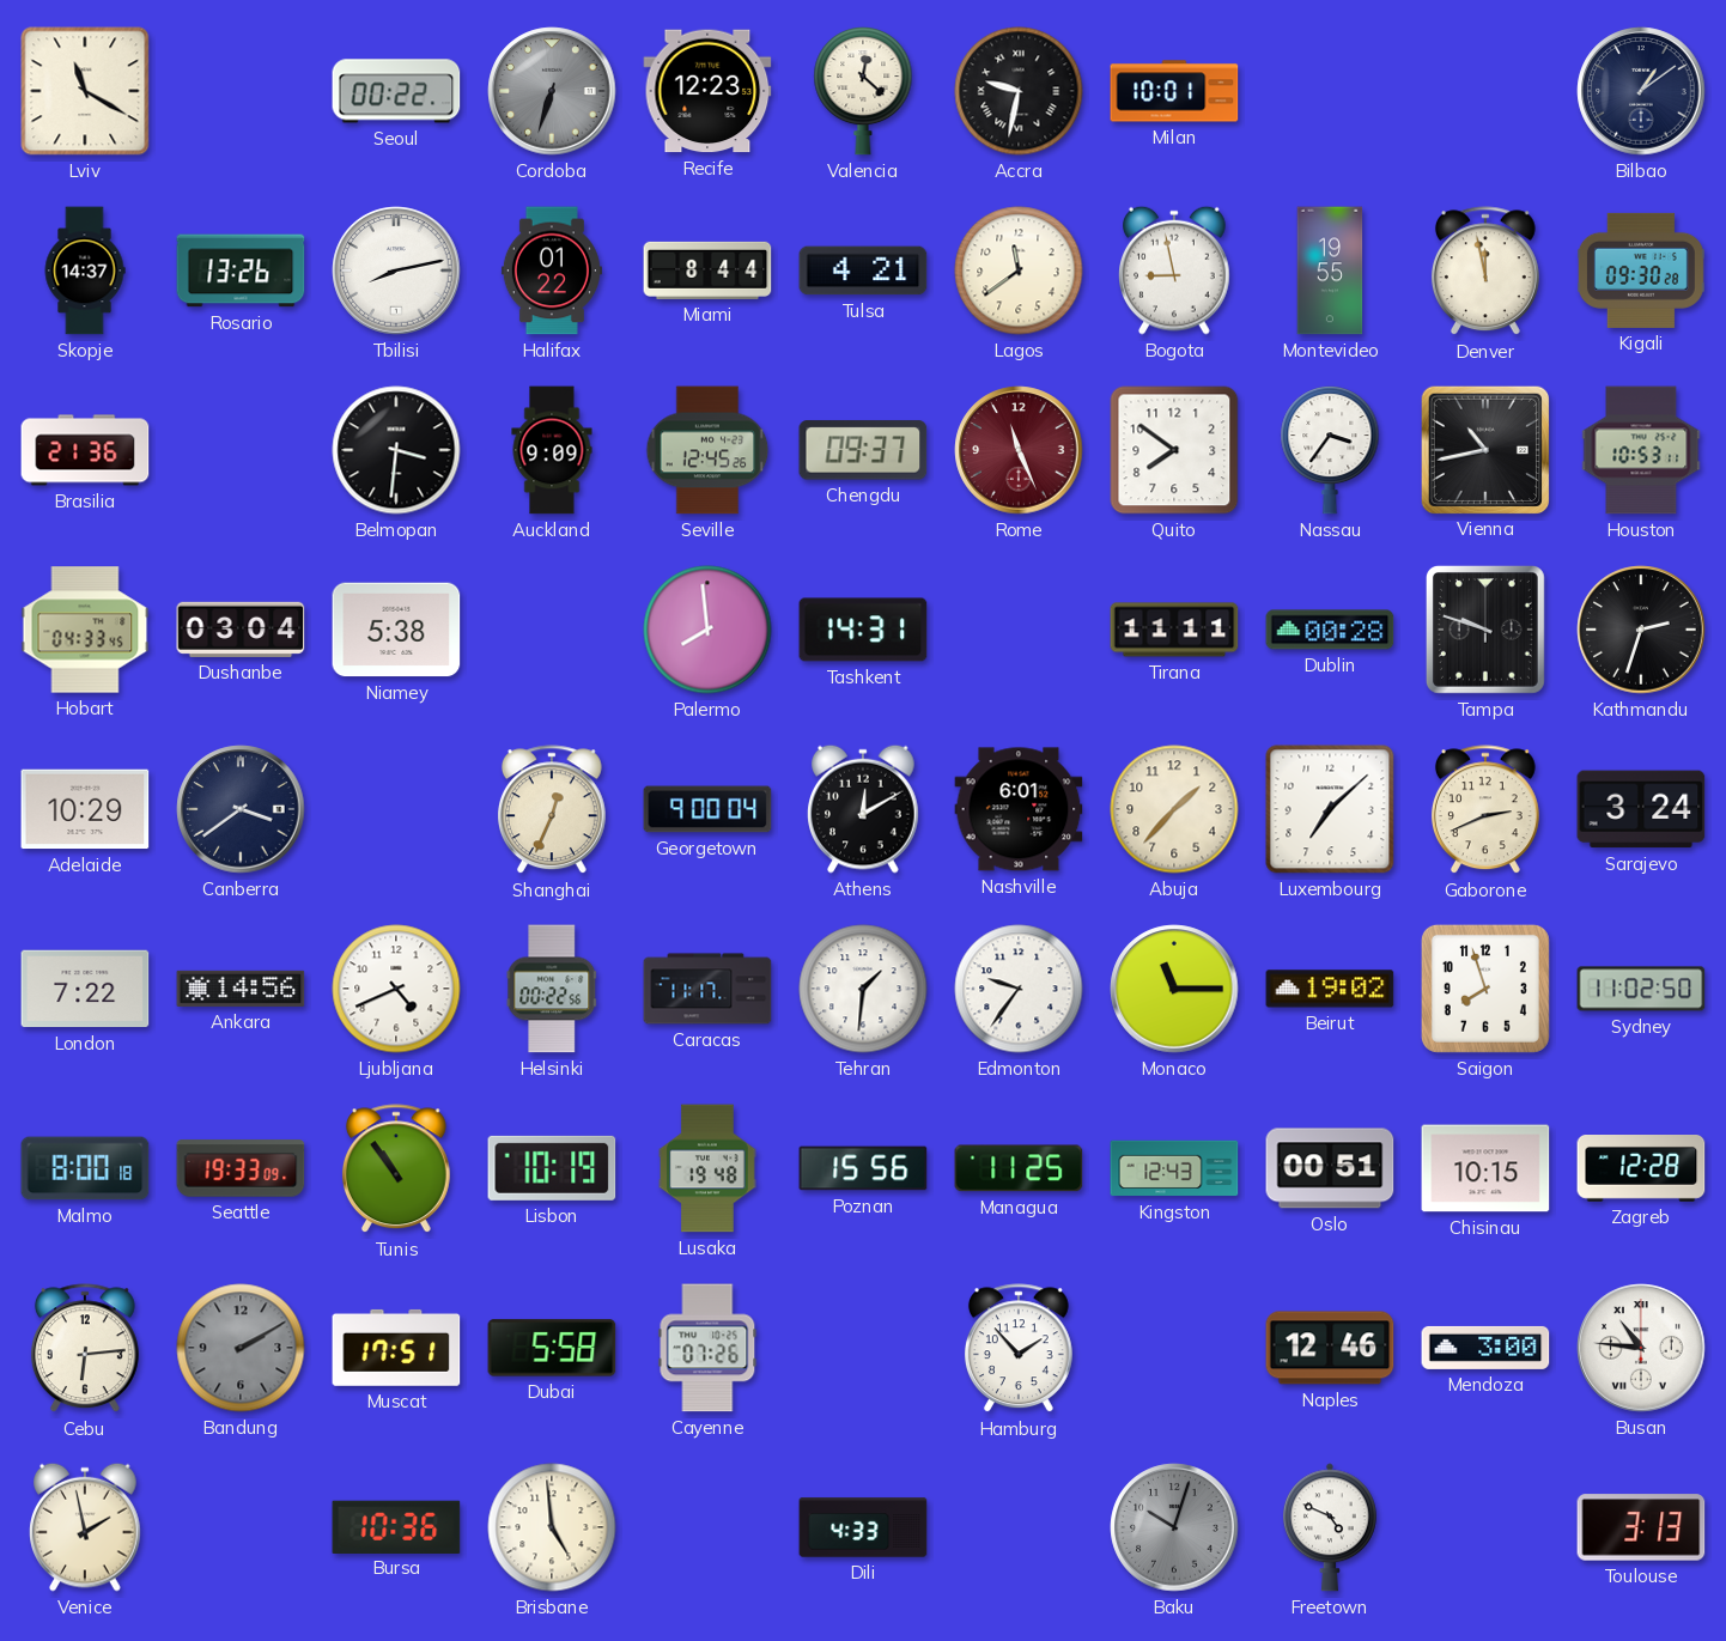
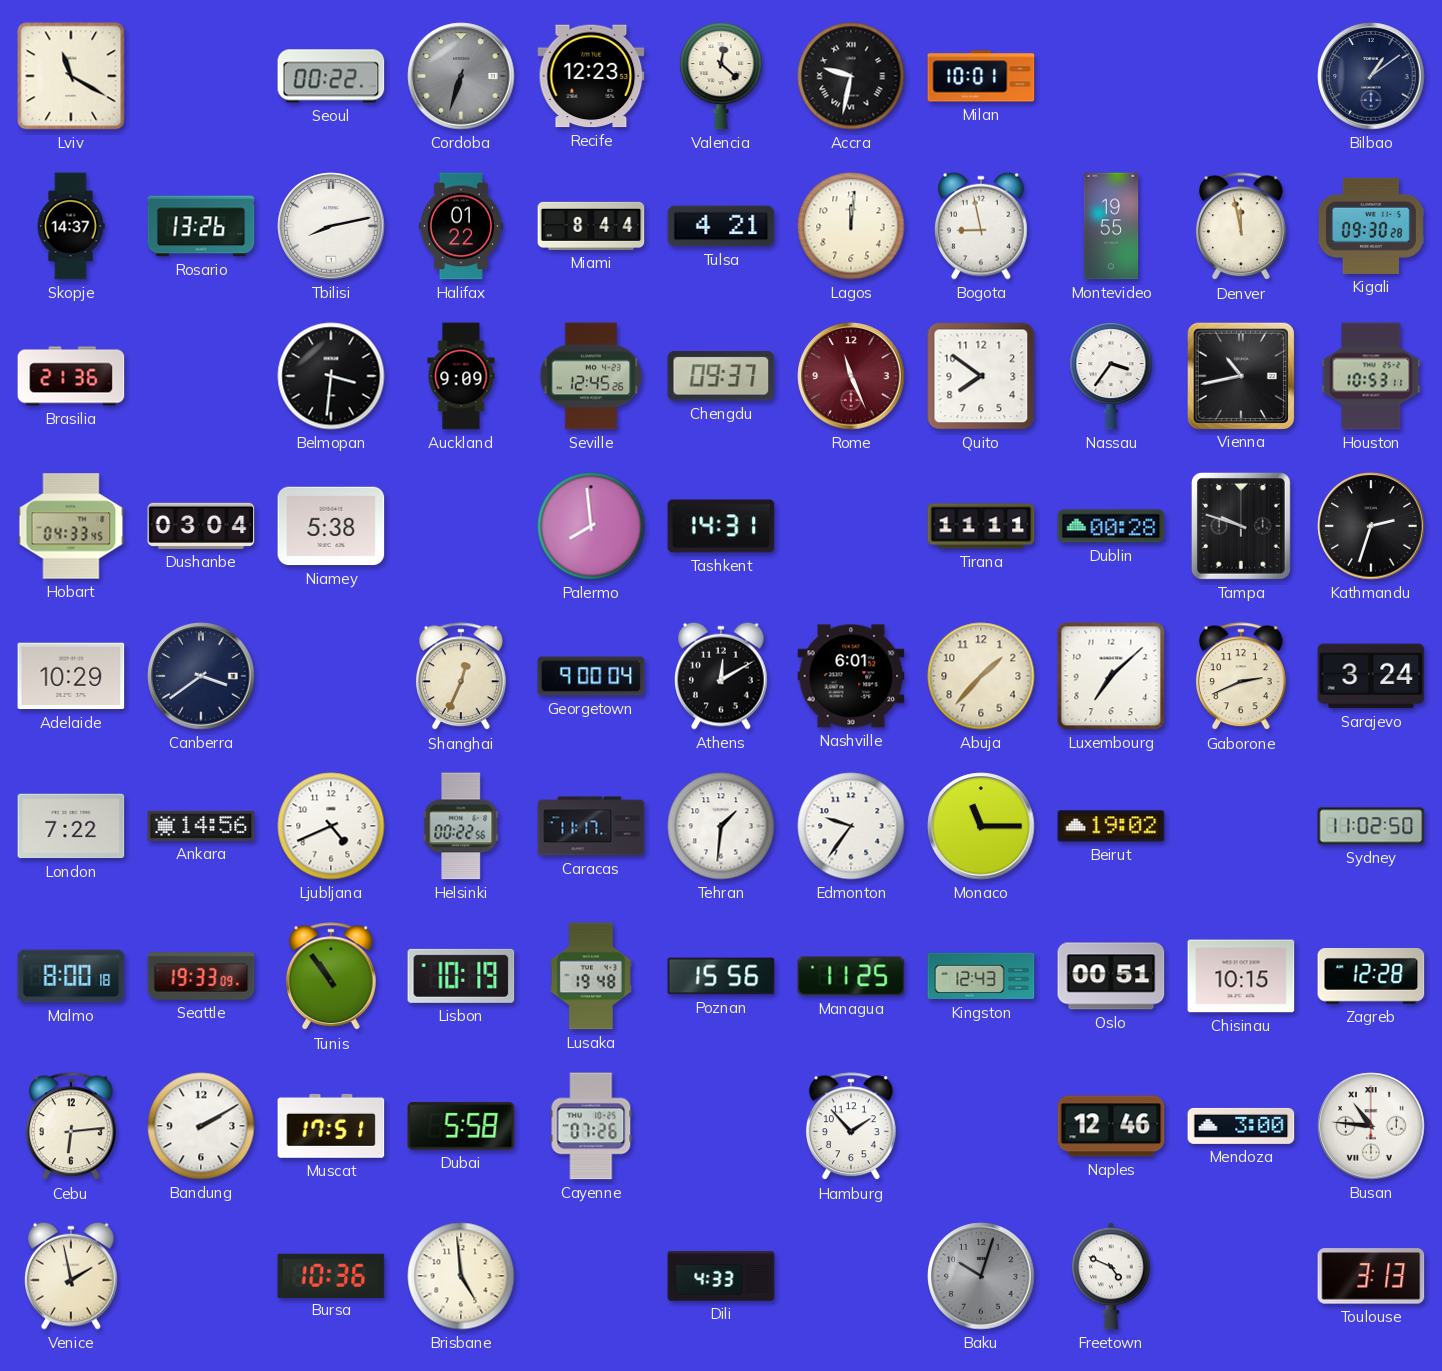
Lagos: 11:39 -> 12:01
Saigon: 7:57 -> none
Bandung dial: grey -> white
